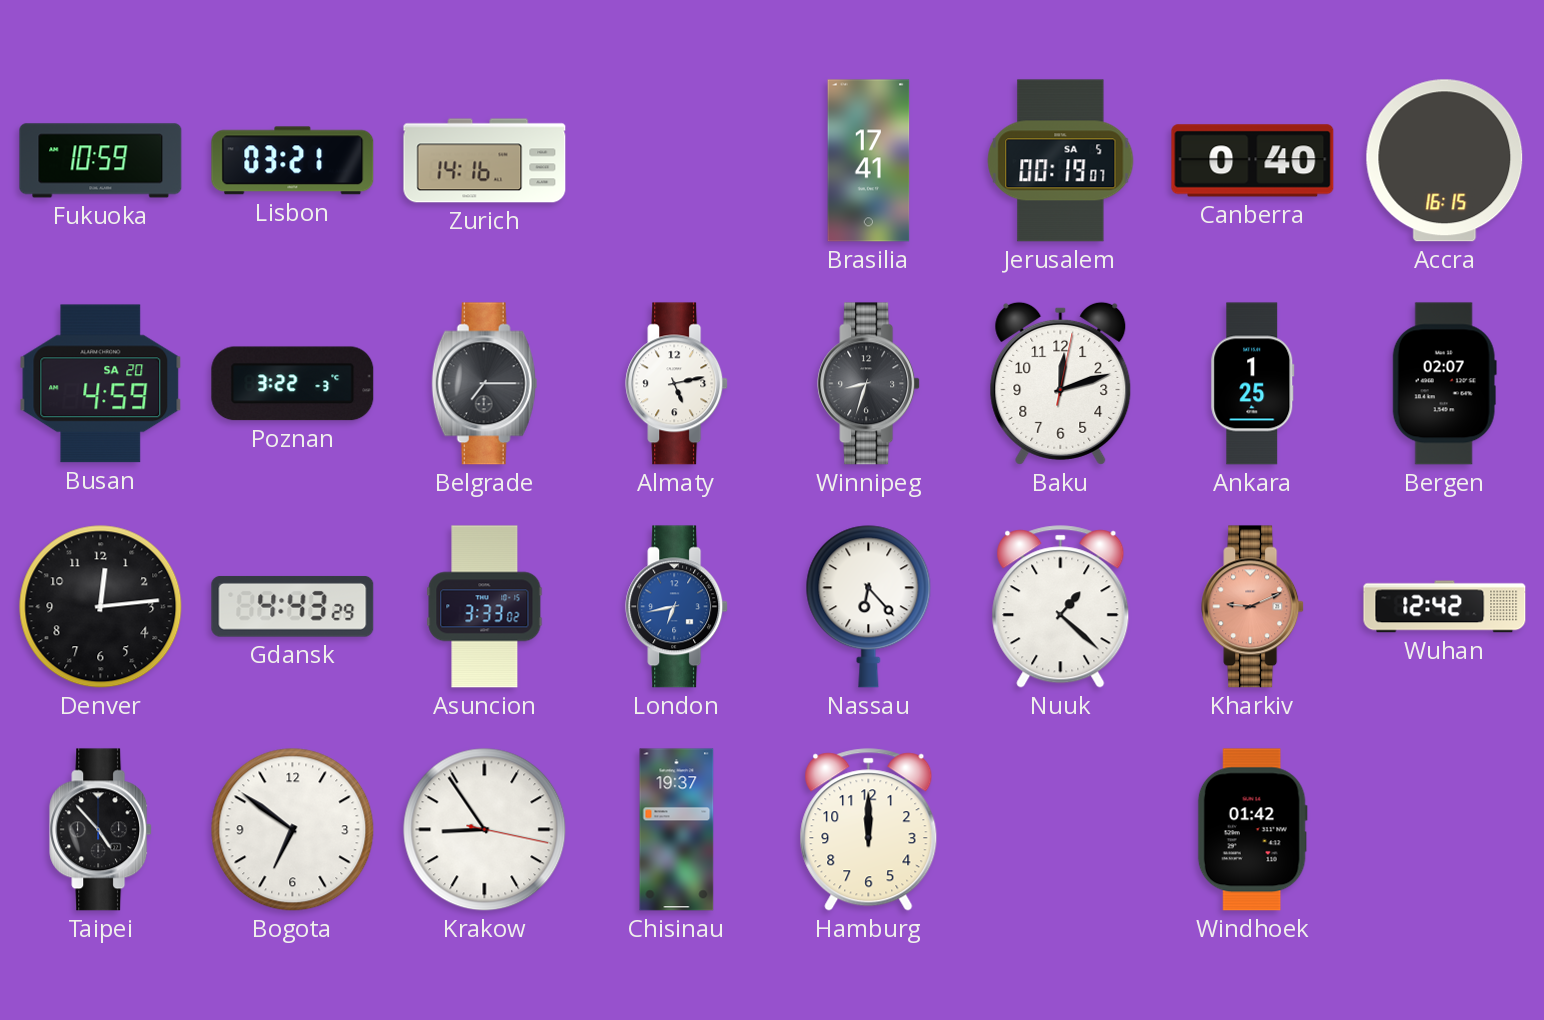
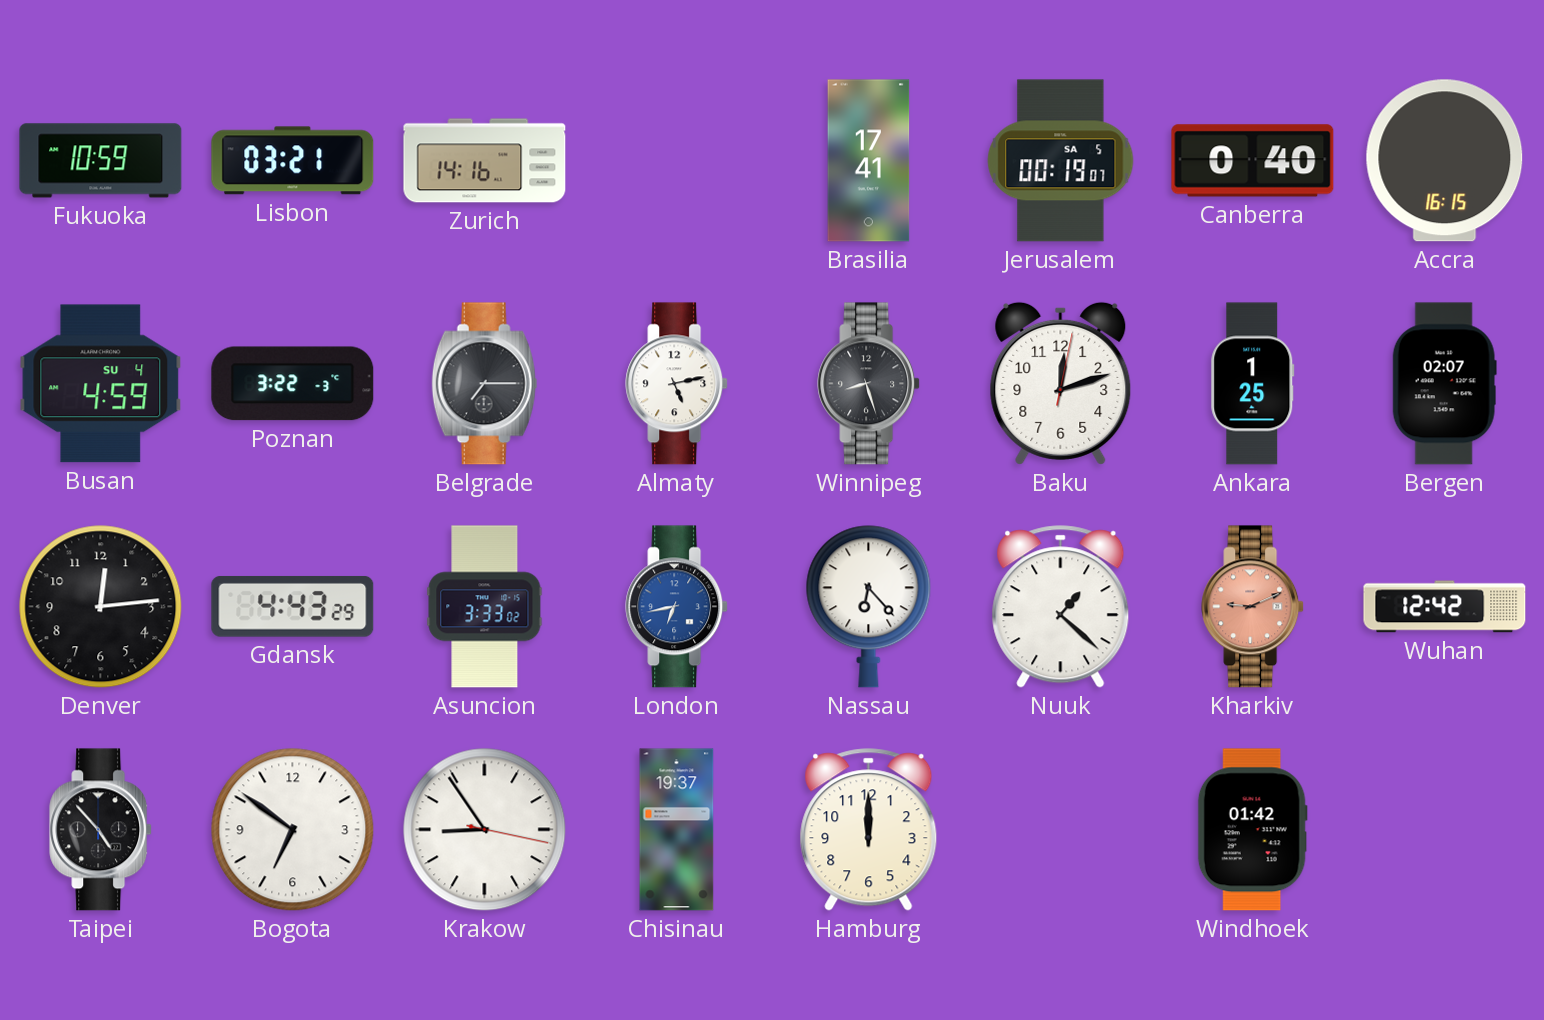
Busan date: SA 20 -> SU 4
Winnipeg: 8:33 -> 8:27
